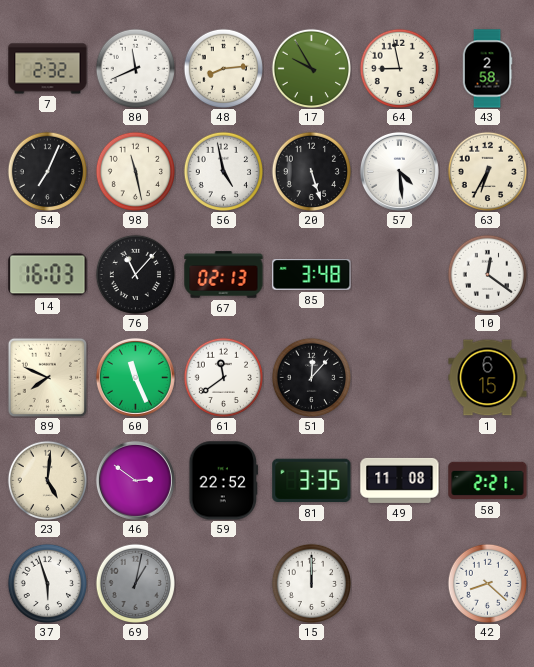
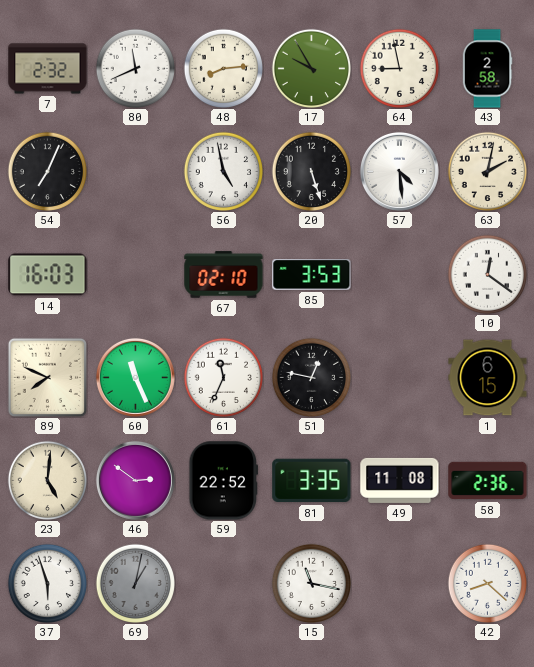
98: 11:28 -> none
63: 6:35 -> 2:02
76: 11:07 -> none
67: 02:13 -> 02:10
85: 3:48 -> 3:53
61: 11:39 -> 11:34
51: 12:07 -> 12:47
58: 2:21 -> 2:36
15: 12:00 -> 11:17
